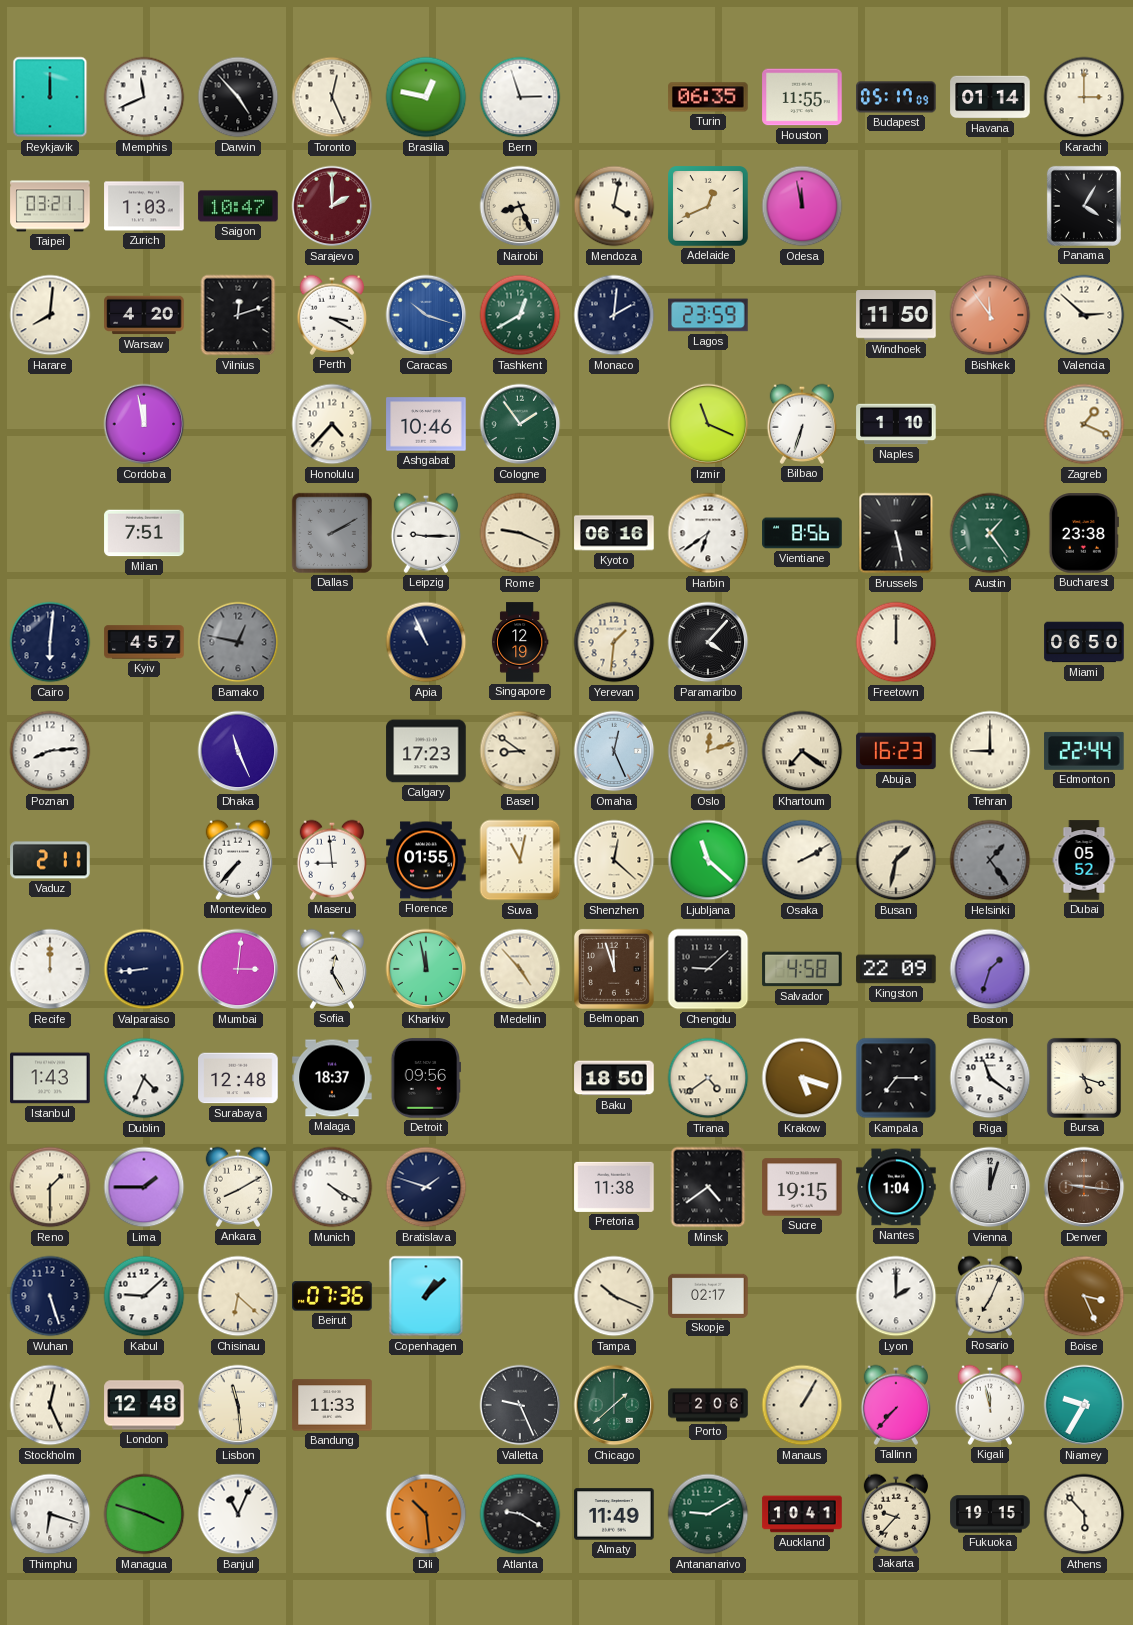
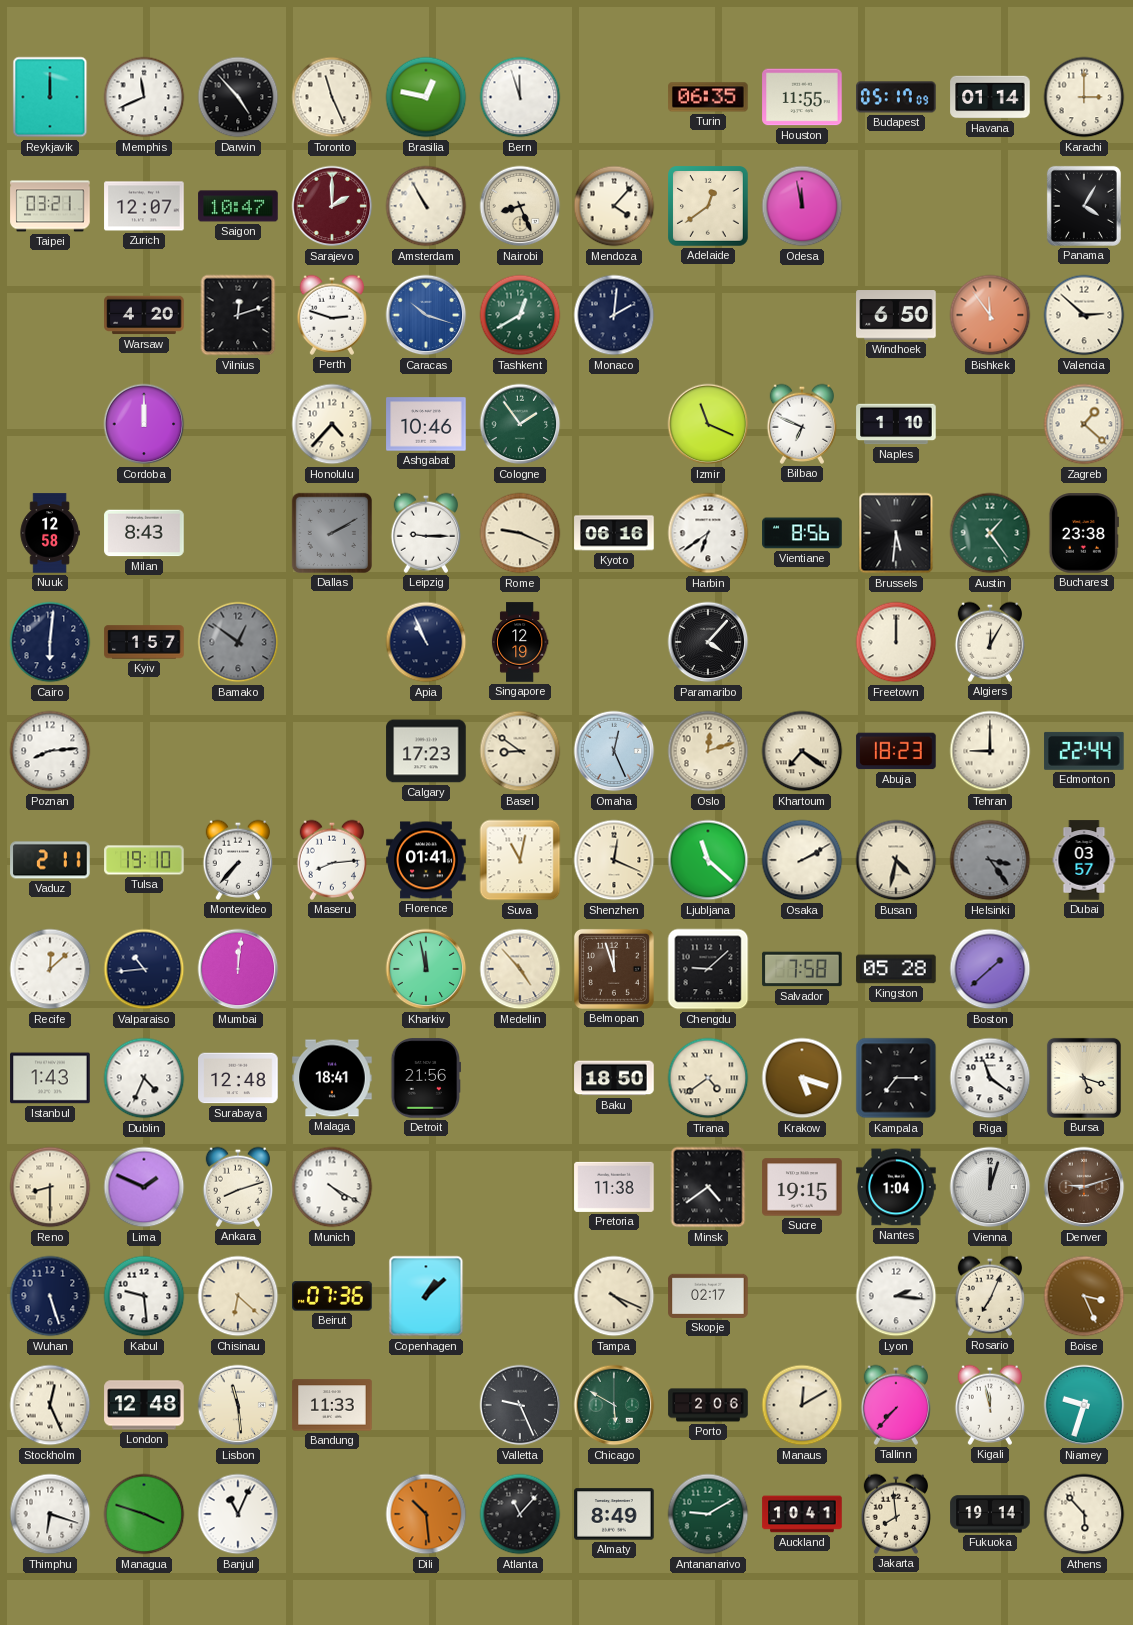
Toronto: 12:26 -> 11:26
Bern: 2:57 -> 11:57
Zurich: 1:03 -> 12:07
Amsterdam: none -> 10:55
Mendoza: 4:02 -> 4:07
Adelaide: 12:41 -> 12:39
Harare: 8:01 -> none
Perth: 3:20 -> 2:48
Lagos: 23:59 -> none
Windhoek: 11:50 -> 6:50
Cordoba: 11:58 -> 12:00
Bilbao: 6:33 -> 6:49
Zagreb: 1:19 -> 1:22
Nuuk: none -> 12:58
Milan: 7:51 -> 8:43
Brussels: 5:28 -> 5:31
Kyiv: 4:57 -> 1:57
Bamako: 12:47 -> 12:51
Yerevan: 1:31 -> none
Algiers: none -> 12:05
Miami: 06:50 -> none
Dhaka: 11:26 -> none
Abuja: 16:23 -> 18:23
Tulsa: none -> 19:10
Maseru: 8:59 -> 8:14
Florence: 01:55 -> 01:41
Shenzhen: 12:22 -> 12:19
Busan: 1:32 -> 4:32
Helsinki: 1:24 -> 3:24
Dubai: 05:52 -> 03:57
Recife: 12:00 -> 12:08
Valparaiso: 8:44 -> 10:44
Mumbai: 3:01 -> 12:01
Sofia: 12:25 -> none
Salvador: 4:58 -> 7:58
Kingston: 22:09 -> 05:28
Boston: 1:33 -> 1:38
Malaga: 18:37 -> 18:41
Detroit: 09:56 -> 21:56
Reno: 1:30 -> 8:30
Lima: 1:45 -> 1:49
Ankara: 8:10 -> 8:12
Bratislava: 1:48 -> none
Denver: 9:16 -> 9:12
Kabul: 9:08 -> 9:29
Tampa: 10:19 -> 4:19
Lyon: 2:00 -> 2:16
Chicago: 1:38 -> 5:50
Manaus: 1:05 -> 12:10
Niamey: 9:35 -> 9:33
Atlanta: 9:20 -> 11:07
Almaty: 11:49 -> 8:49
Jakarta: 9:37 -> 7:59
Fukuoka: 19:15 -> 19:14
